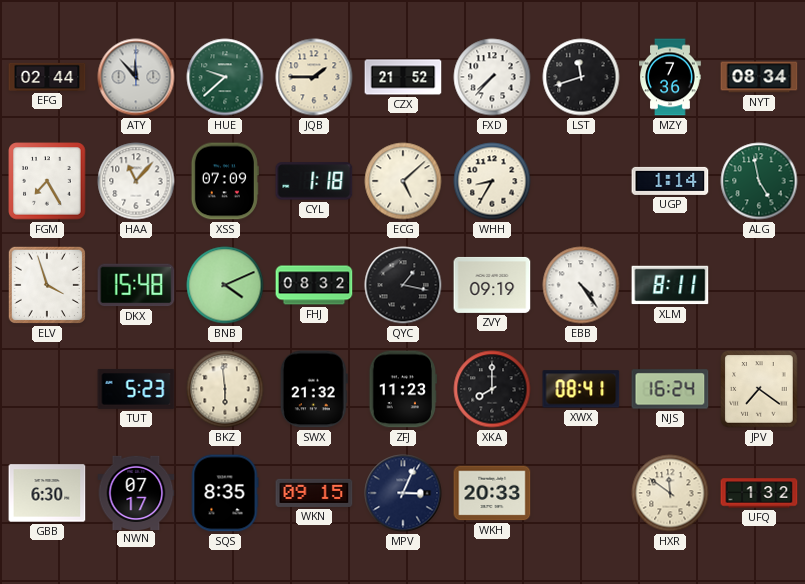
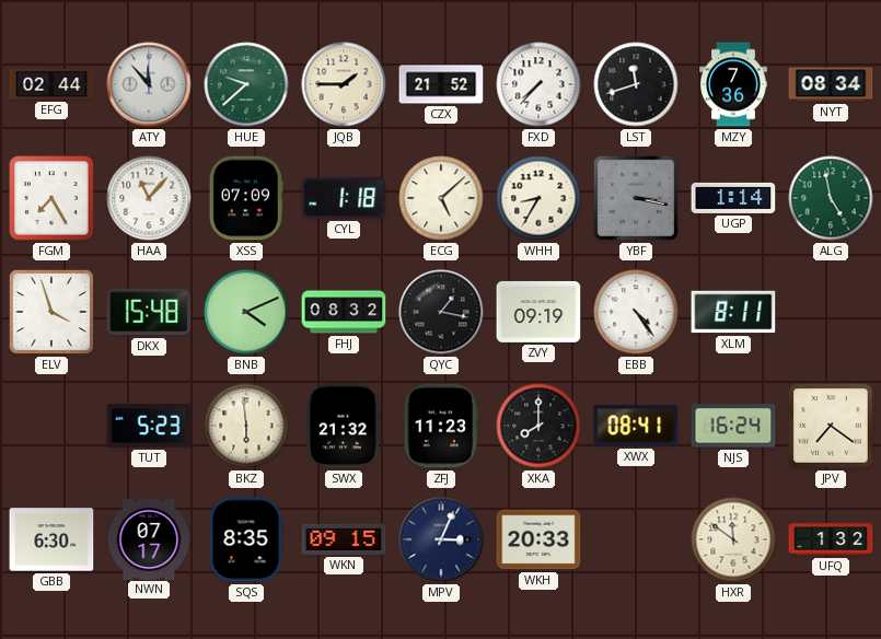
YBF: none -> 3:17
